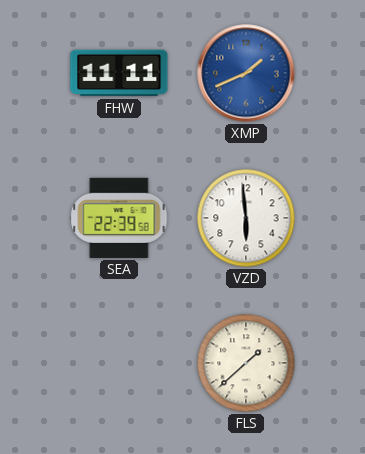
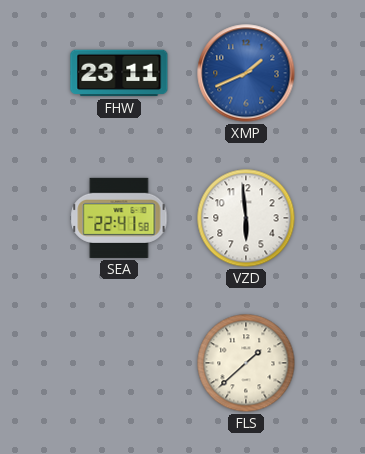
FHW: 11:11 -> 23:11
SEA: 22:39 -> 22:41
